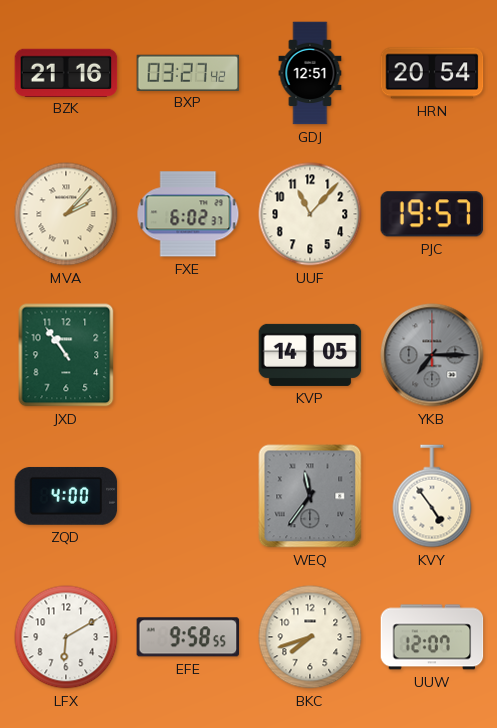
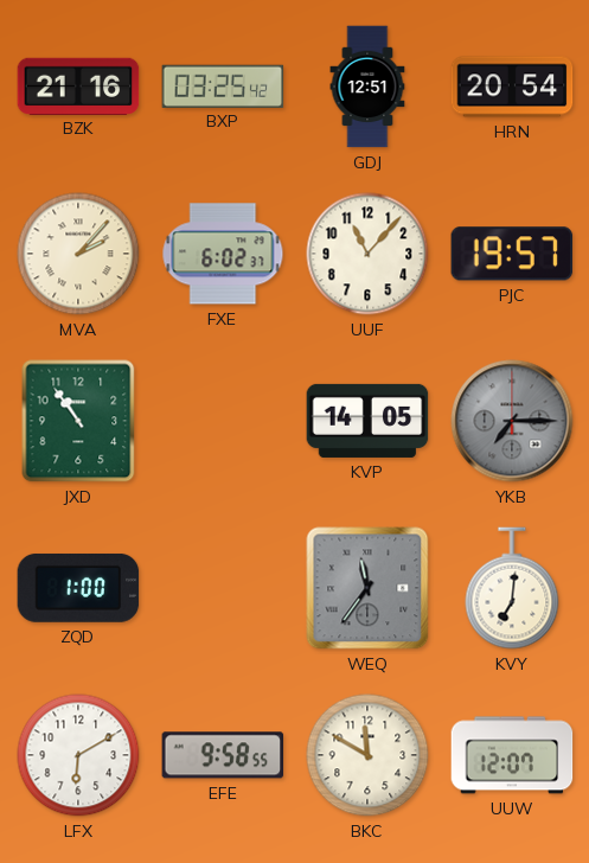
BXP: 03:27 -> 03:25
ZQD: 4:00 -> 1:00
KVY: 4:54 -> 7:01
BKC: 7:42 -> 11:50
